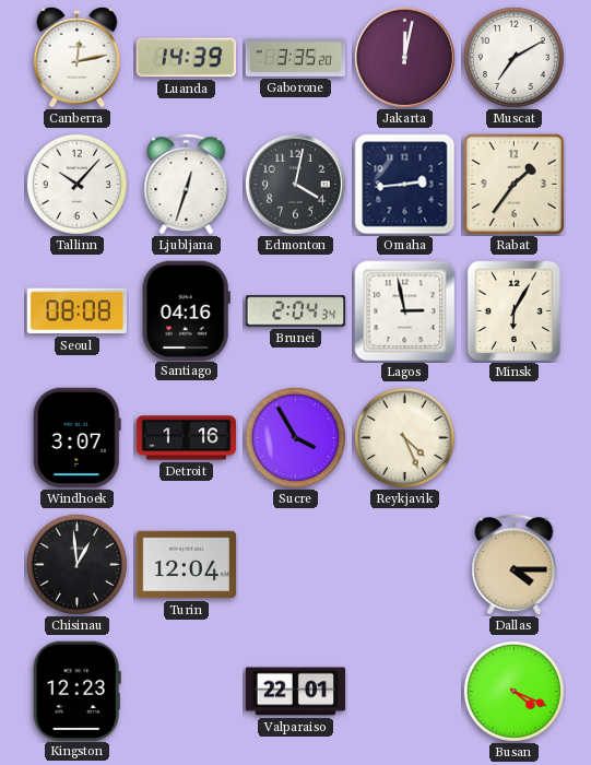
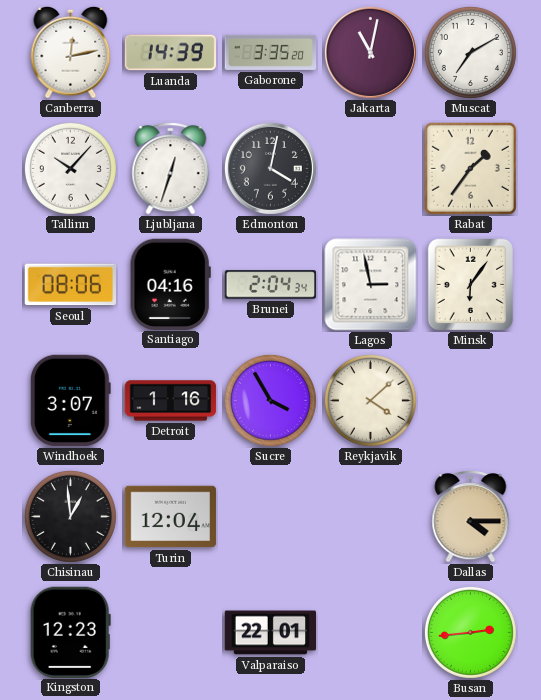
Jakarta: 12:02 -> 11:02
Omaha: 2:44 -> none
Seoul: 08:08 -> 08:06
Minsk: 6:05 -> 6:06
Reykjavik: 4:26 -> 4:08
Busan: 4:19 -> 2:44
